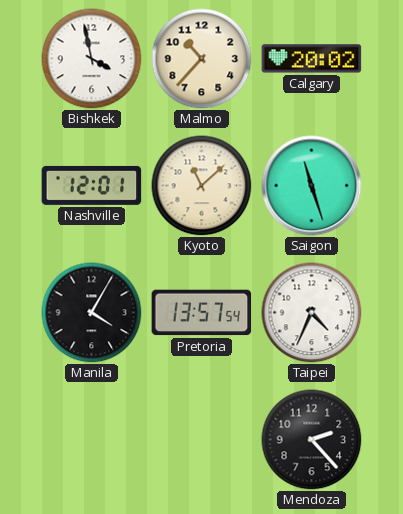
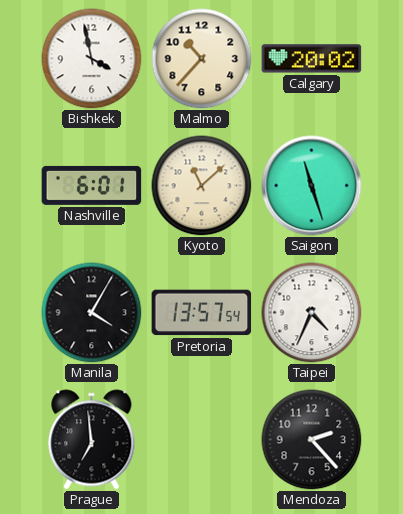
Nashville: 12:01 -> 6:01
Prague: none -> 6:59
